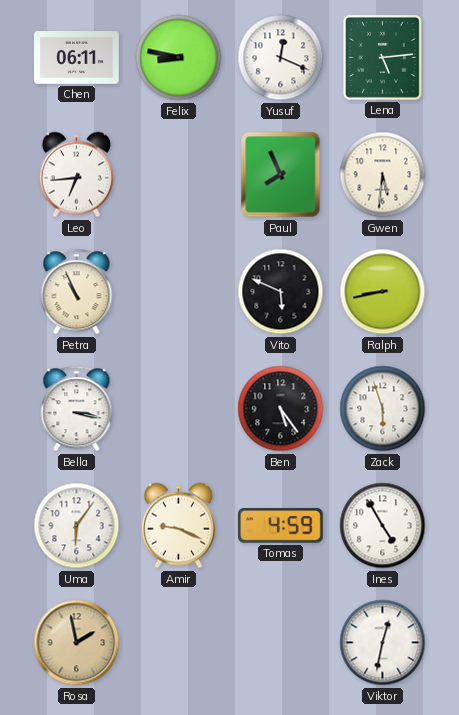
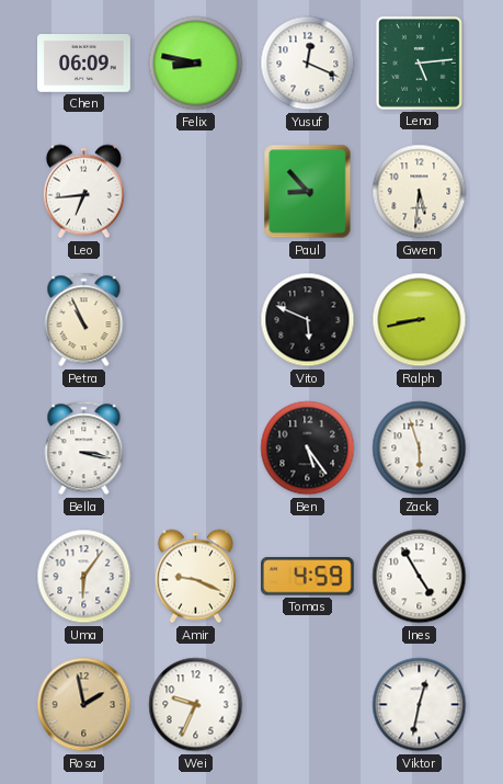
Chen: 06:11 -> 06:09
Paul: 7:56 -> 8:53
Wei: none -> 9:34
